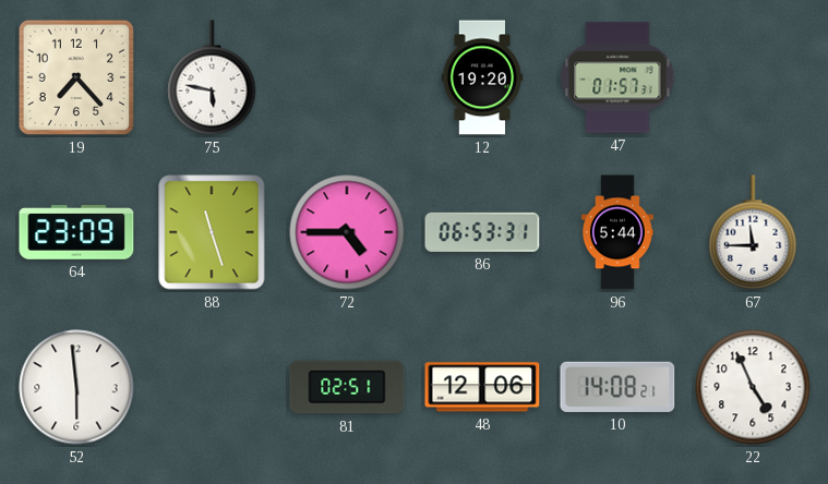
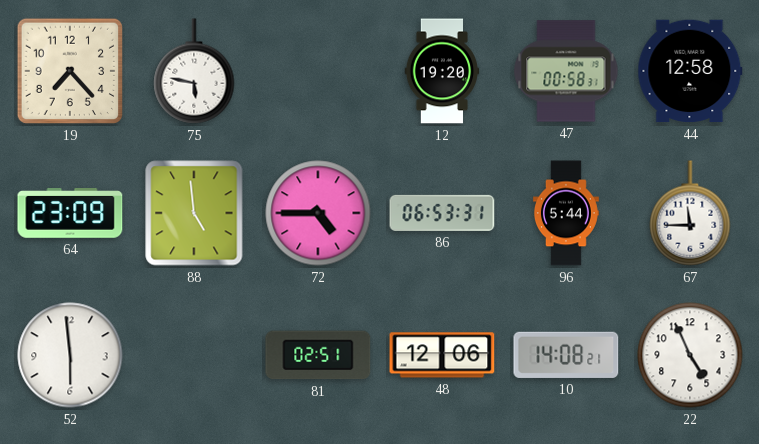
47: 01:57 -> 00:58
44: none -> 12:58
88: 11:27 -> 4:59
